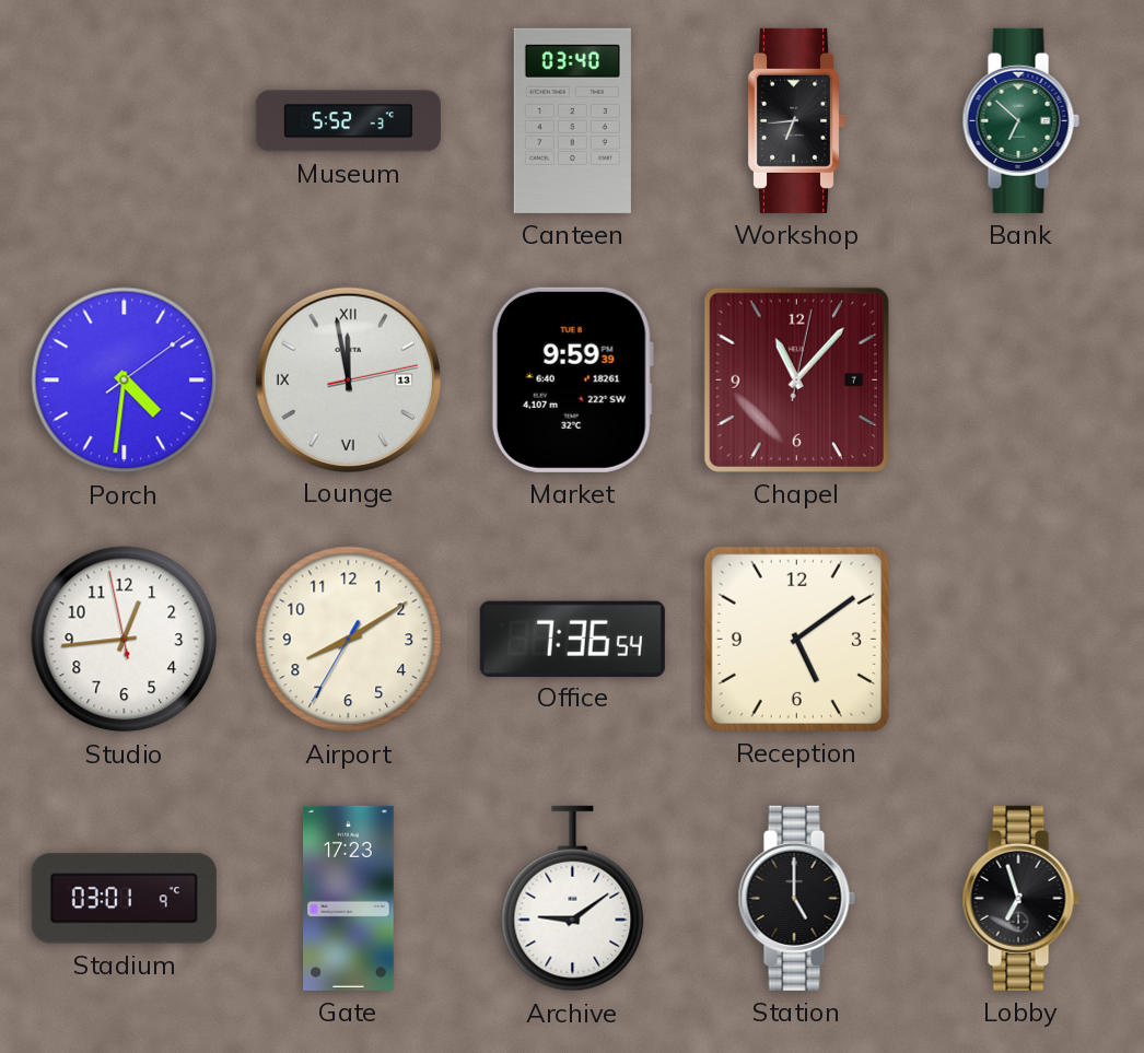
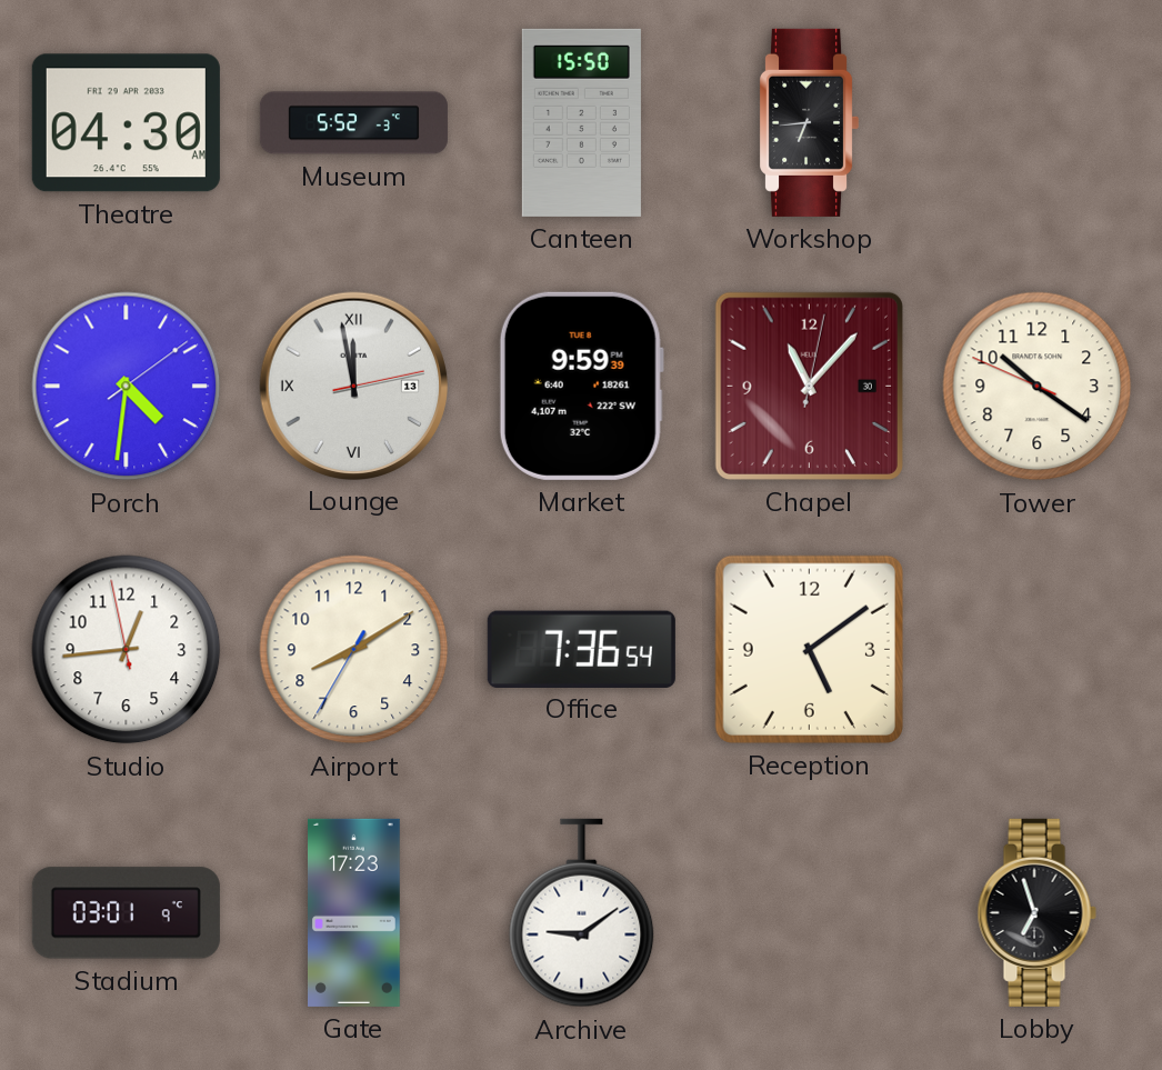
Theatre: none -> 04:30
Canteen: 03:40 -> 15:50
Bank: 6:52 -> none
Chapel date: 7 -> 30
Tower: none -> 10:20
Station: 5:00 -> none
